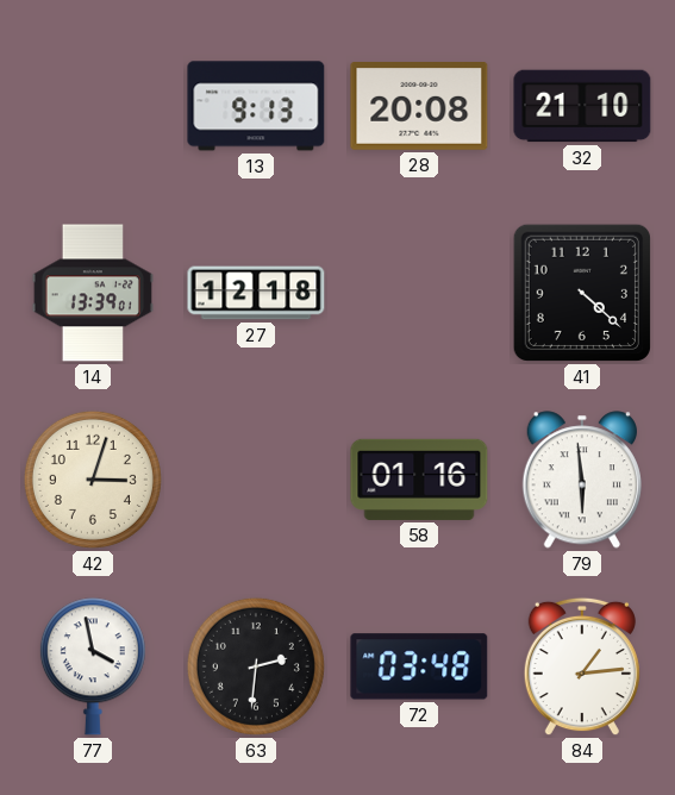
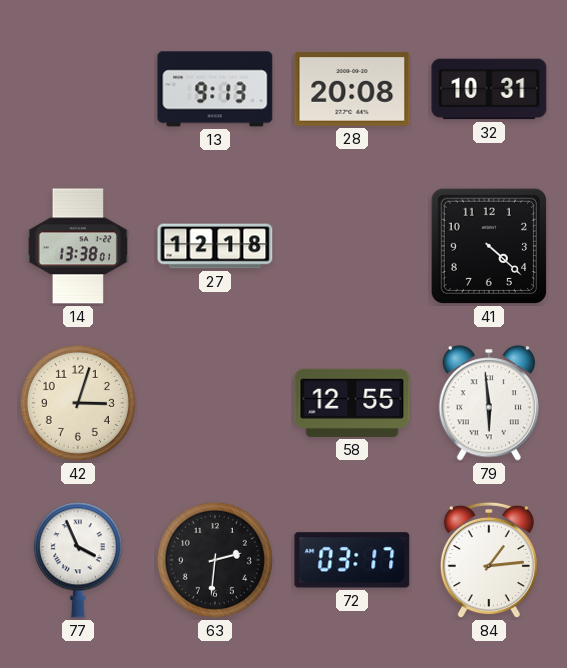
32: 21:10 -> 10:31
14: 13:39 -> 13:38
58: 01:16 -> 12:55
77: 3:58 -> 3:56
72: 03:48 -> 03:17
